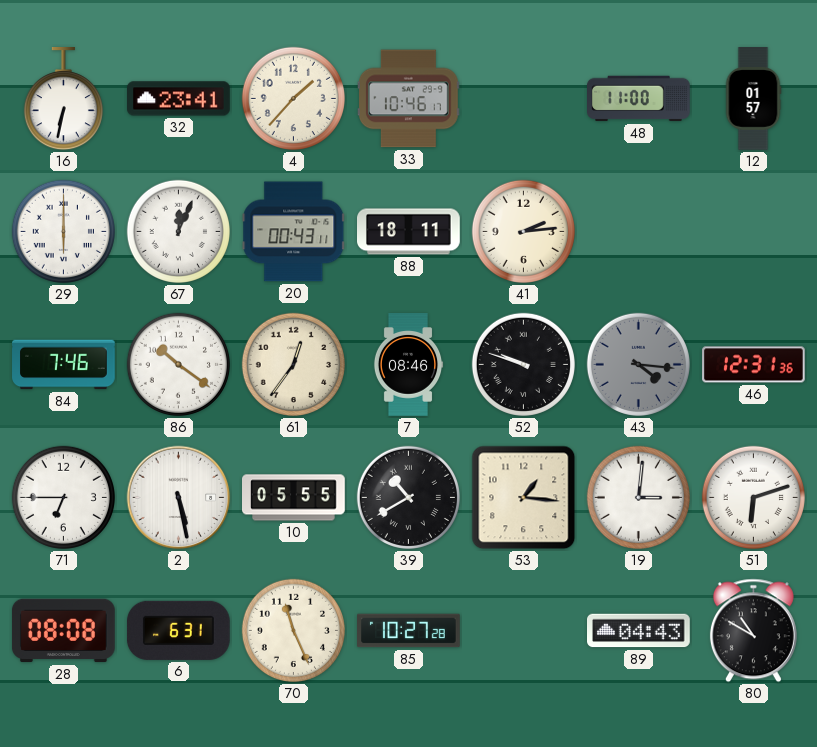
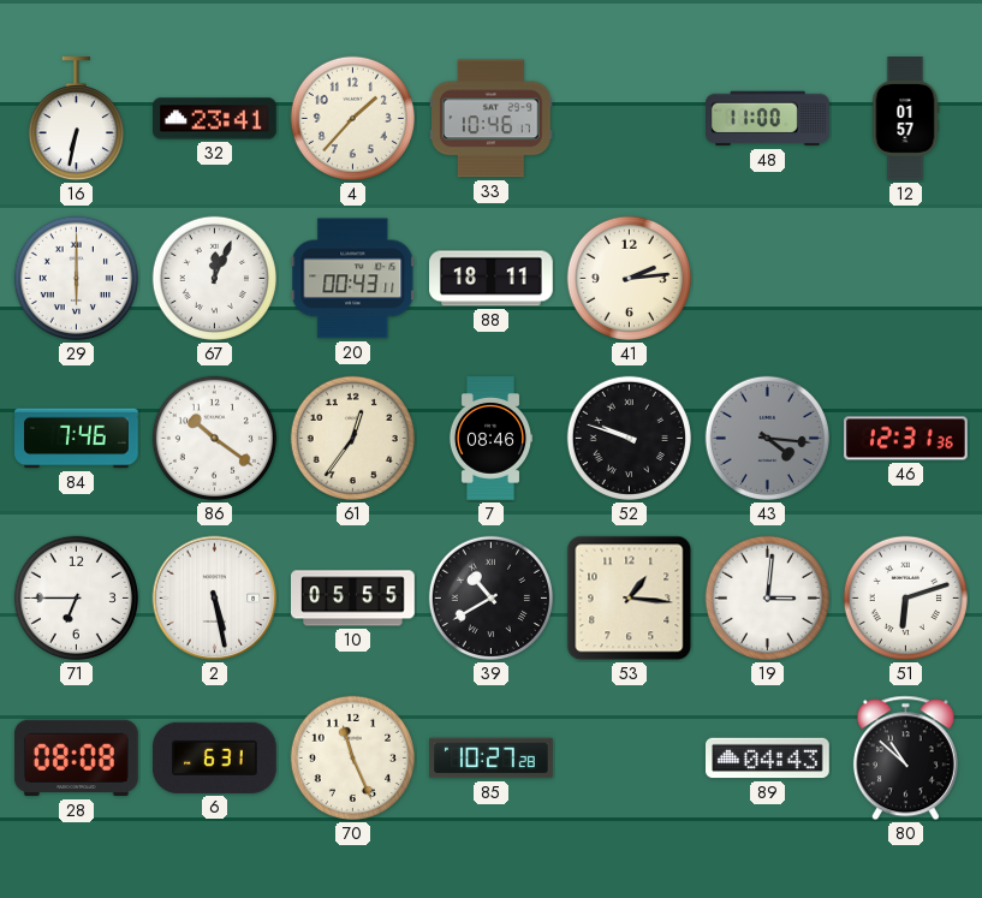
80: 10:50 -> 10:52
